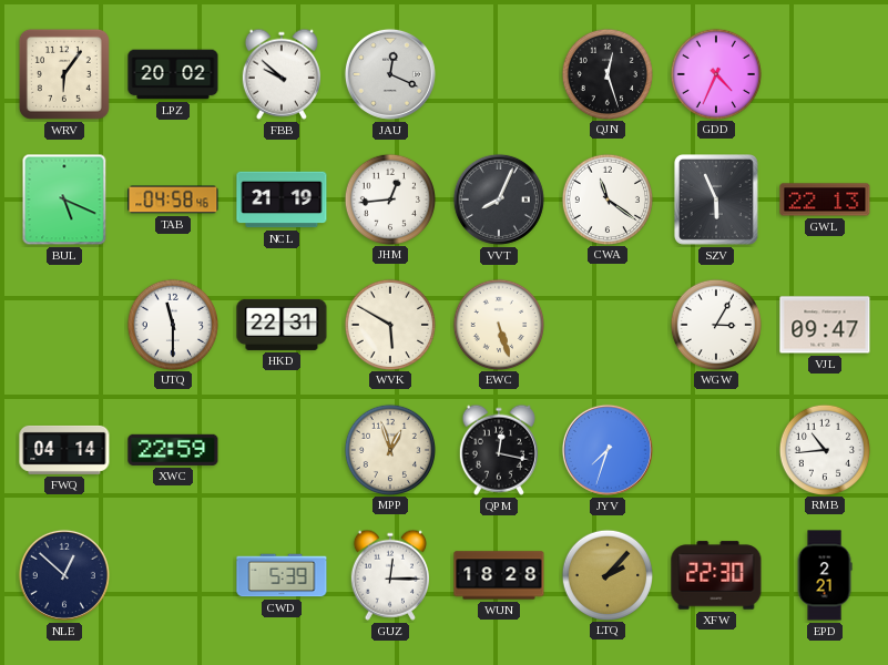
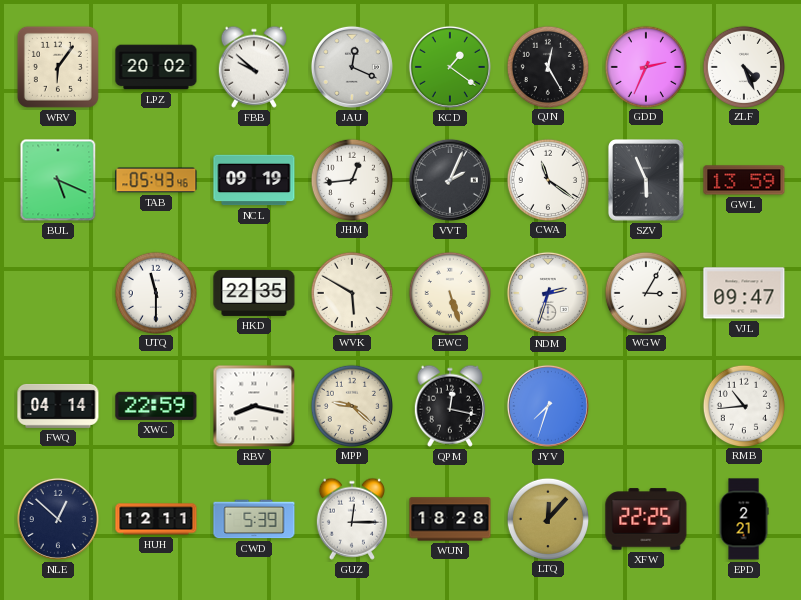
KCD: none -> 1:21
QJN: 12:27 -> 12:25
GDD: 4:34 -> 2:34
ZLF: none -> 4:26
TAB: 04:58 -> 05:43
NCL: 21:19 -> 09:19
VVT: 8:04 -> 2:04
GWL: 22:13 -> 13:59
HKD: 22:31 -> 22:35
NDM: none -> 2:33
RBV: none -> 8:17
MPP: 12:57 -> 9:22
HUH: none -> 12:11
LTQ: 2:07 -> 12:07
XFW: 22:30 -> 22:25
